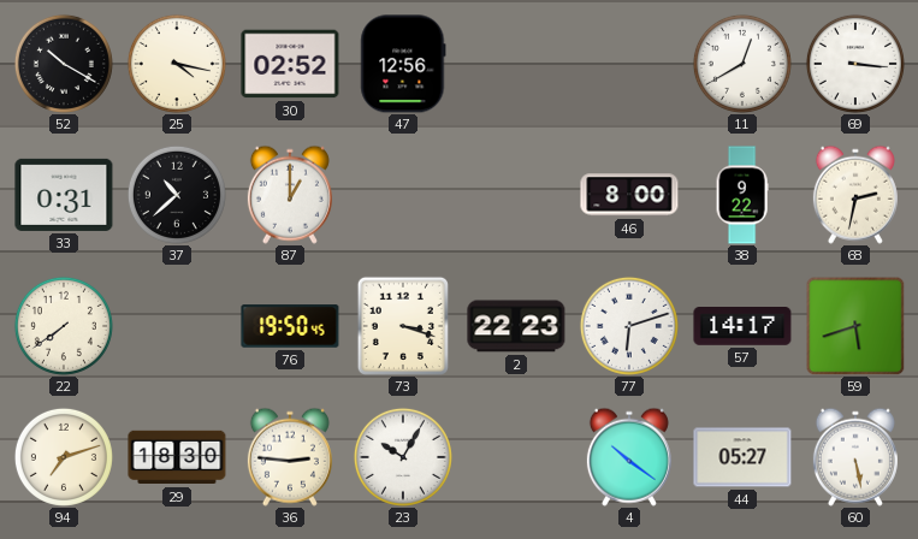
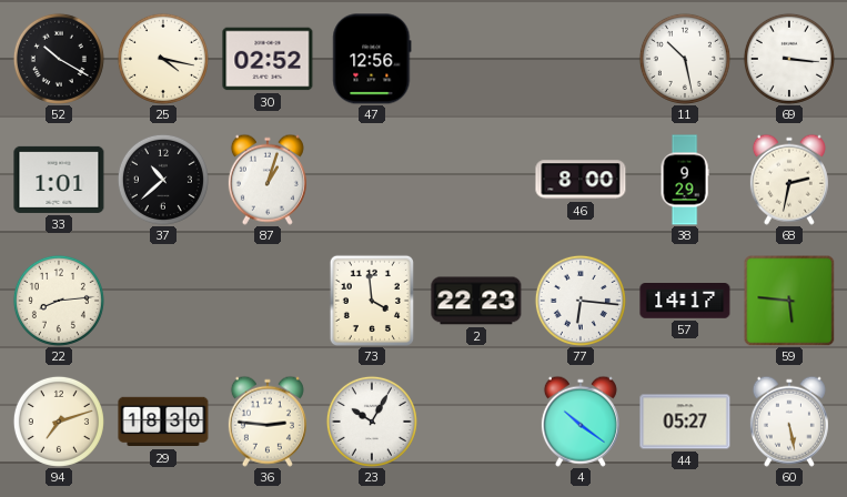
11: 12:40 -> 10:28
33: 0:31 -> 1:01
87: 1:00 -> 1:03
38: 9:22 -> 9:29
22: 7:39 -> 8:14
76: 19:50 -> none
73: 3:18 -> 3:59
77: 6:12 -> 6:16
59: 5:42 -> 5:46
